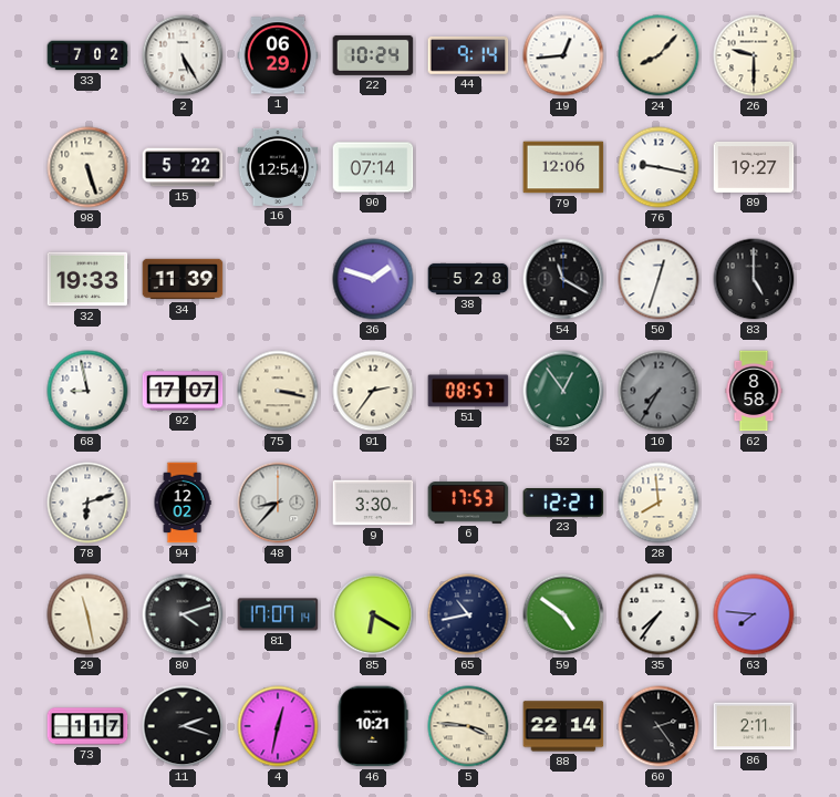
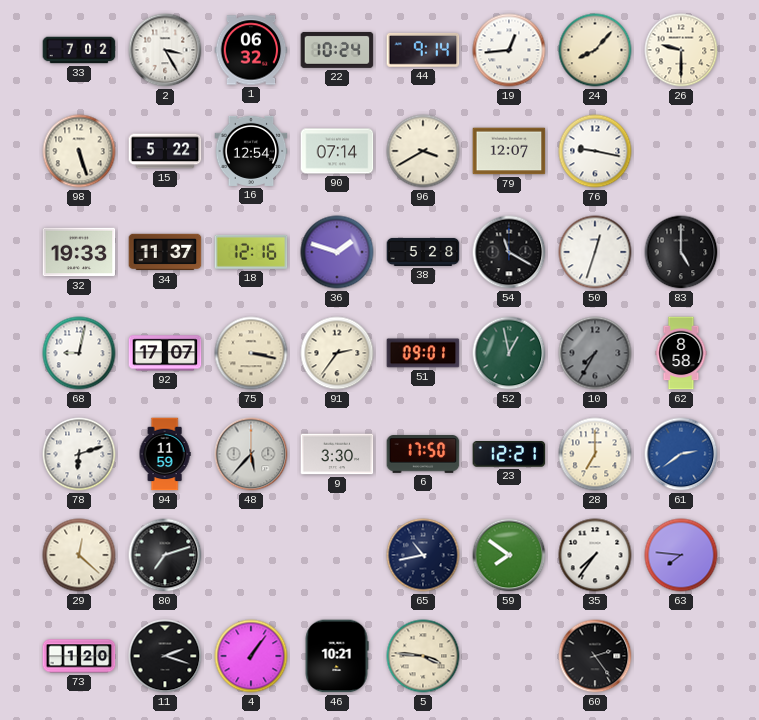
2: 5:25 -> 3:25
1: 06:29 -> 06:32
96: none -> 3:40
79: 12:06 -> 12:07
89: 19:27 -> none
34: 11:39 -> 11:37
18: none -> 12:16
68: 8:58 -> 9:02
51: 08:57 -> 09:01
52: 12:54 -> 12:58
94: 12:02 -> 11:59
48: 8:37 -> 5:37
6: 17:53 -> 17:50
28: 7:59 -> 7:00
61: none -> 2:39
29: 11:28 -> 12:22
80: 4:12 -> 7:12
81: 17:07 -> none
85: 6:20 -> none
59: 4:51 -> 7:51
73: 1:17 -> 1:20
4: 12:32 -> 1:06
88: 22:14 -> none
86: 2:11 -> none
